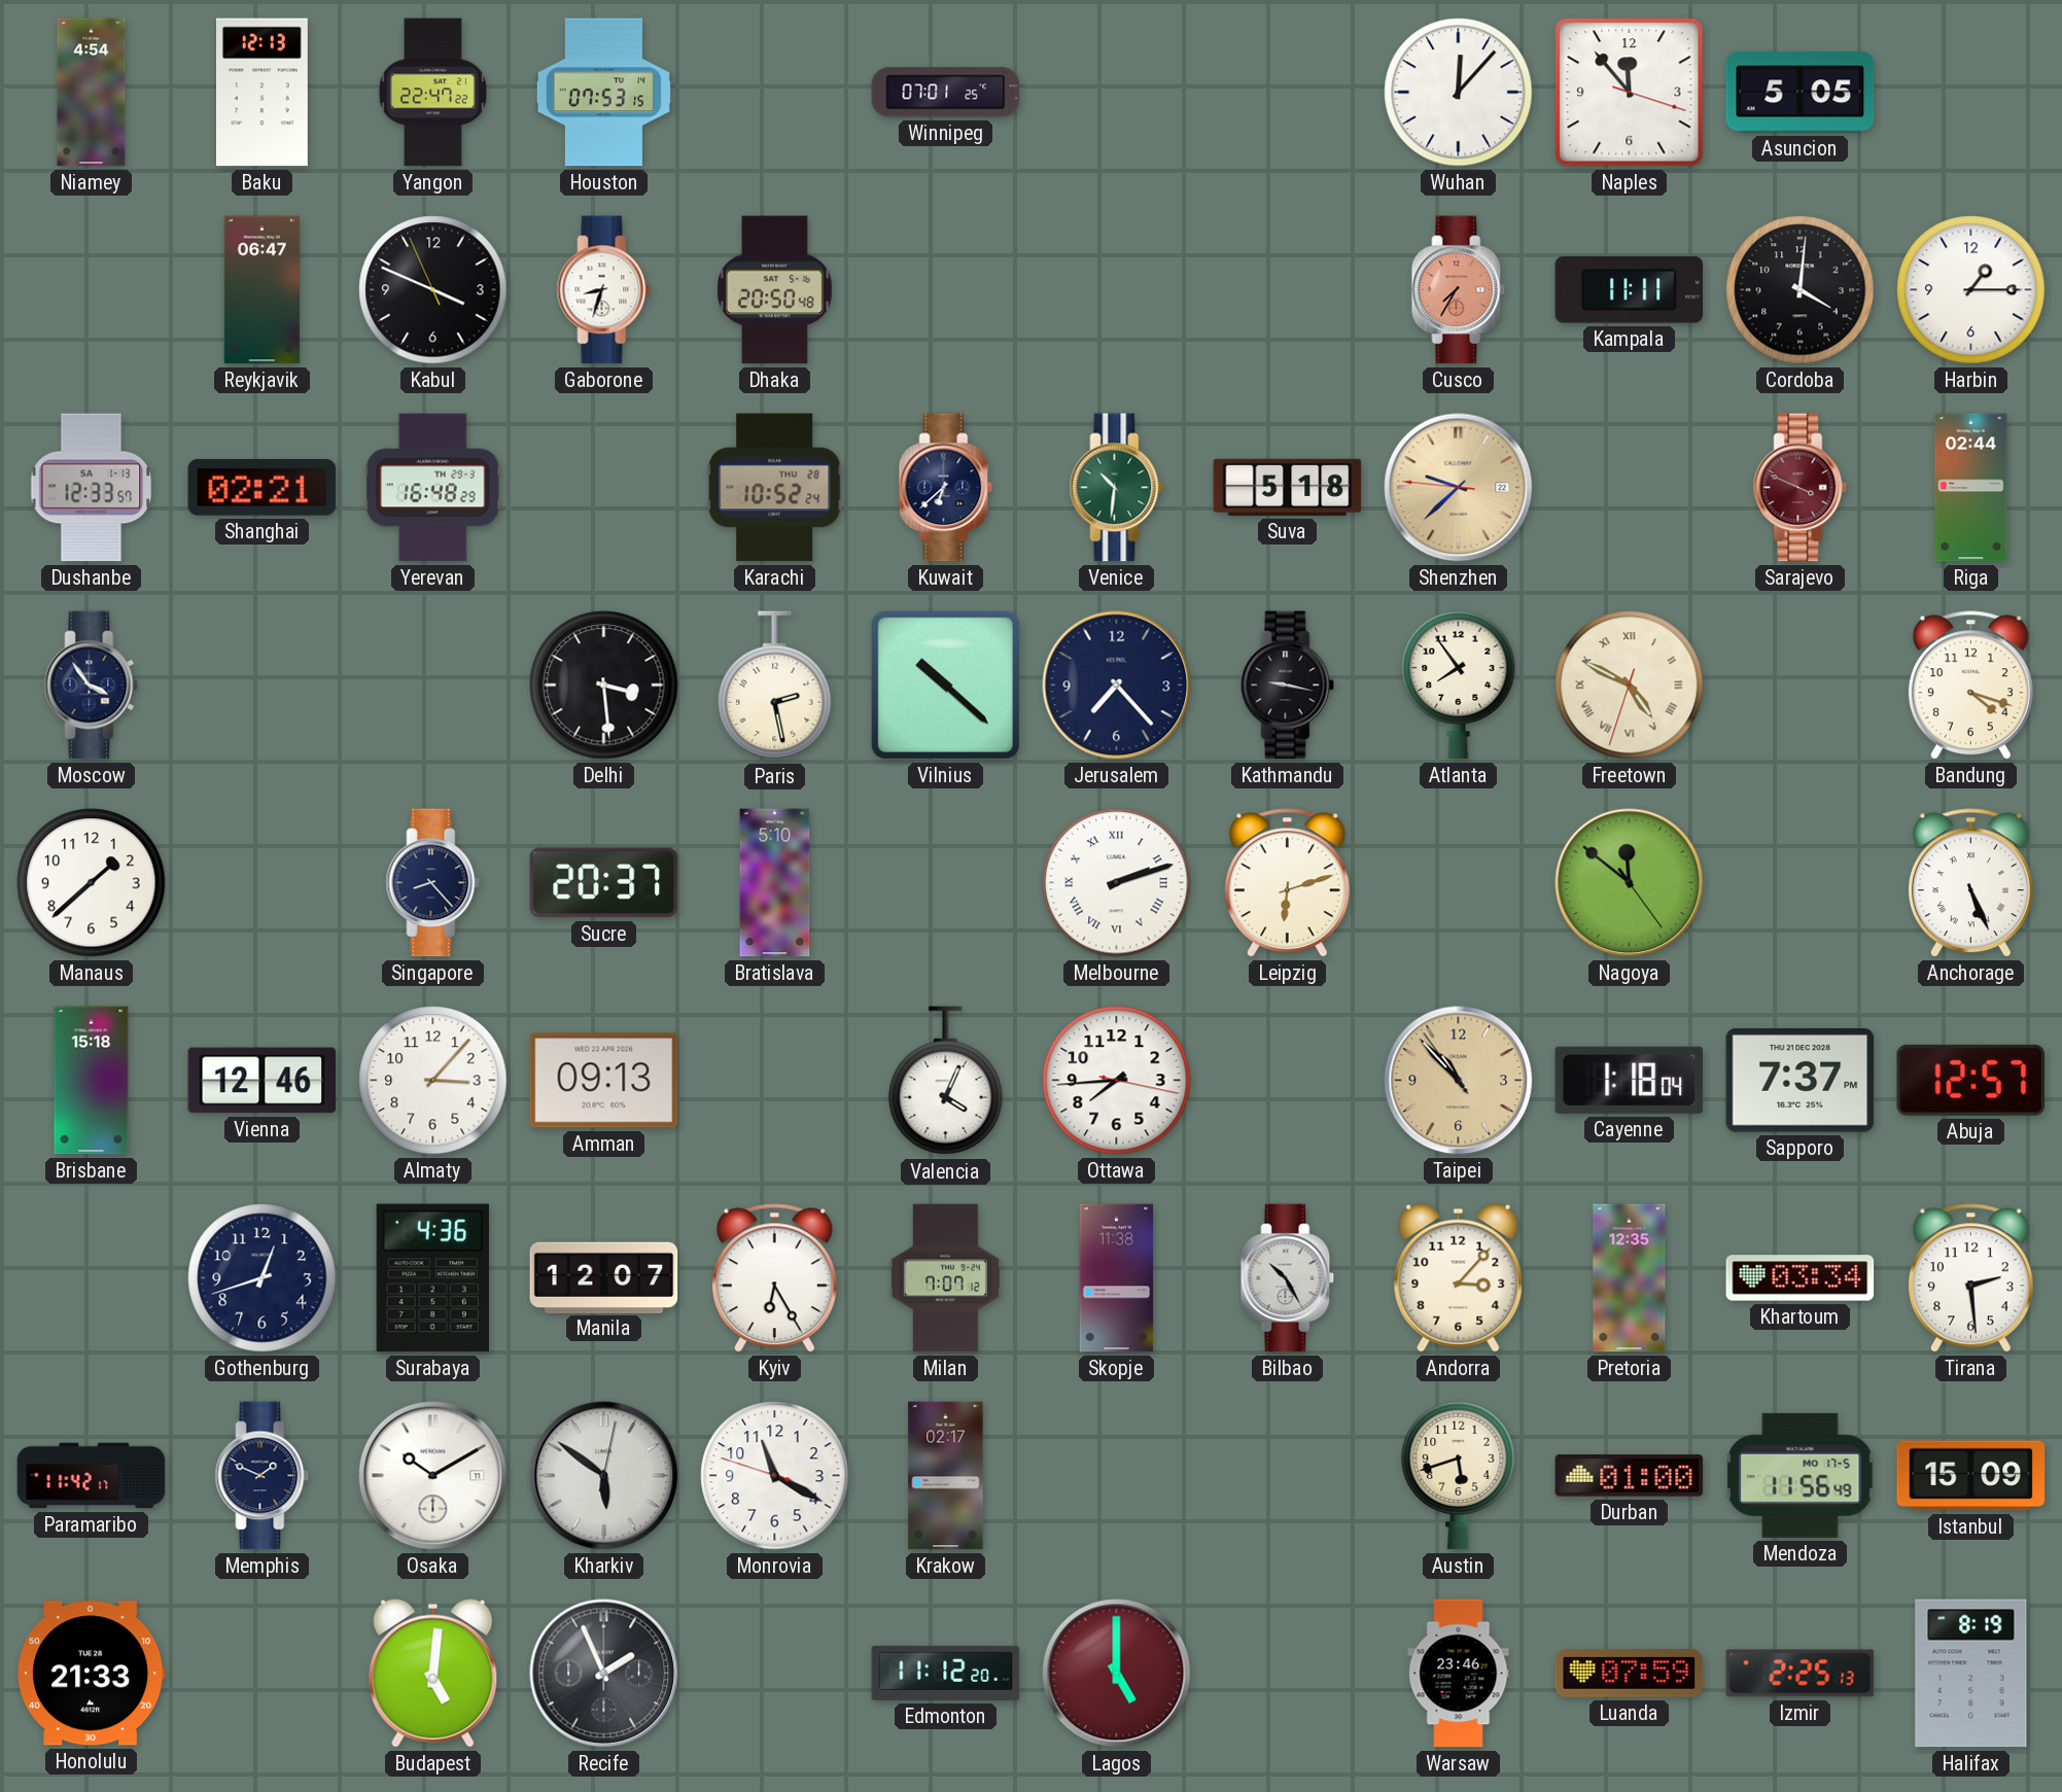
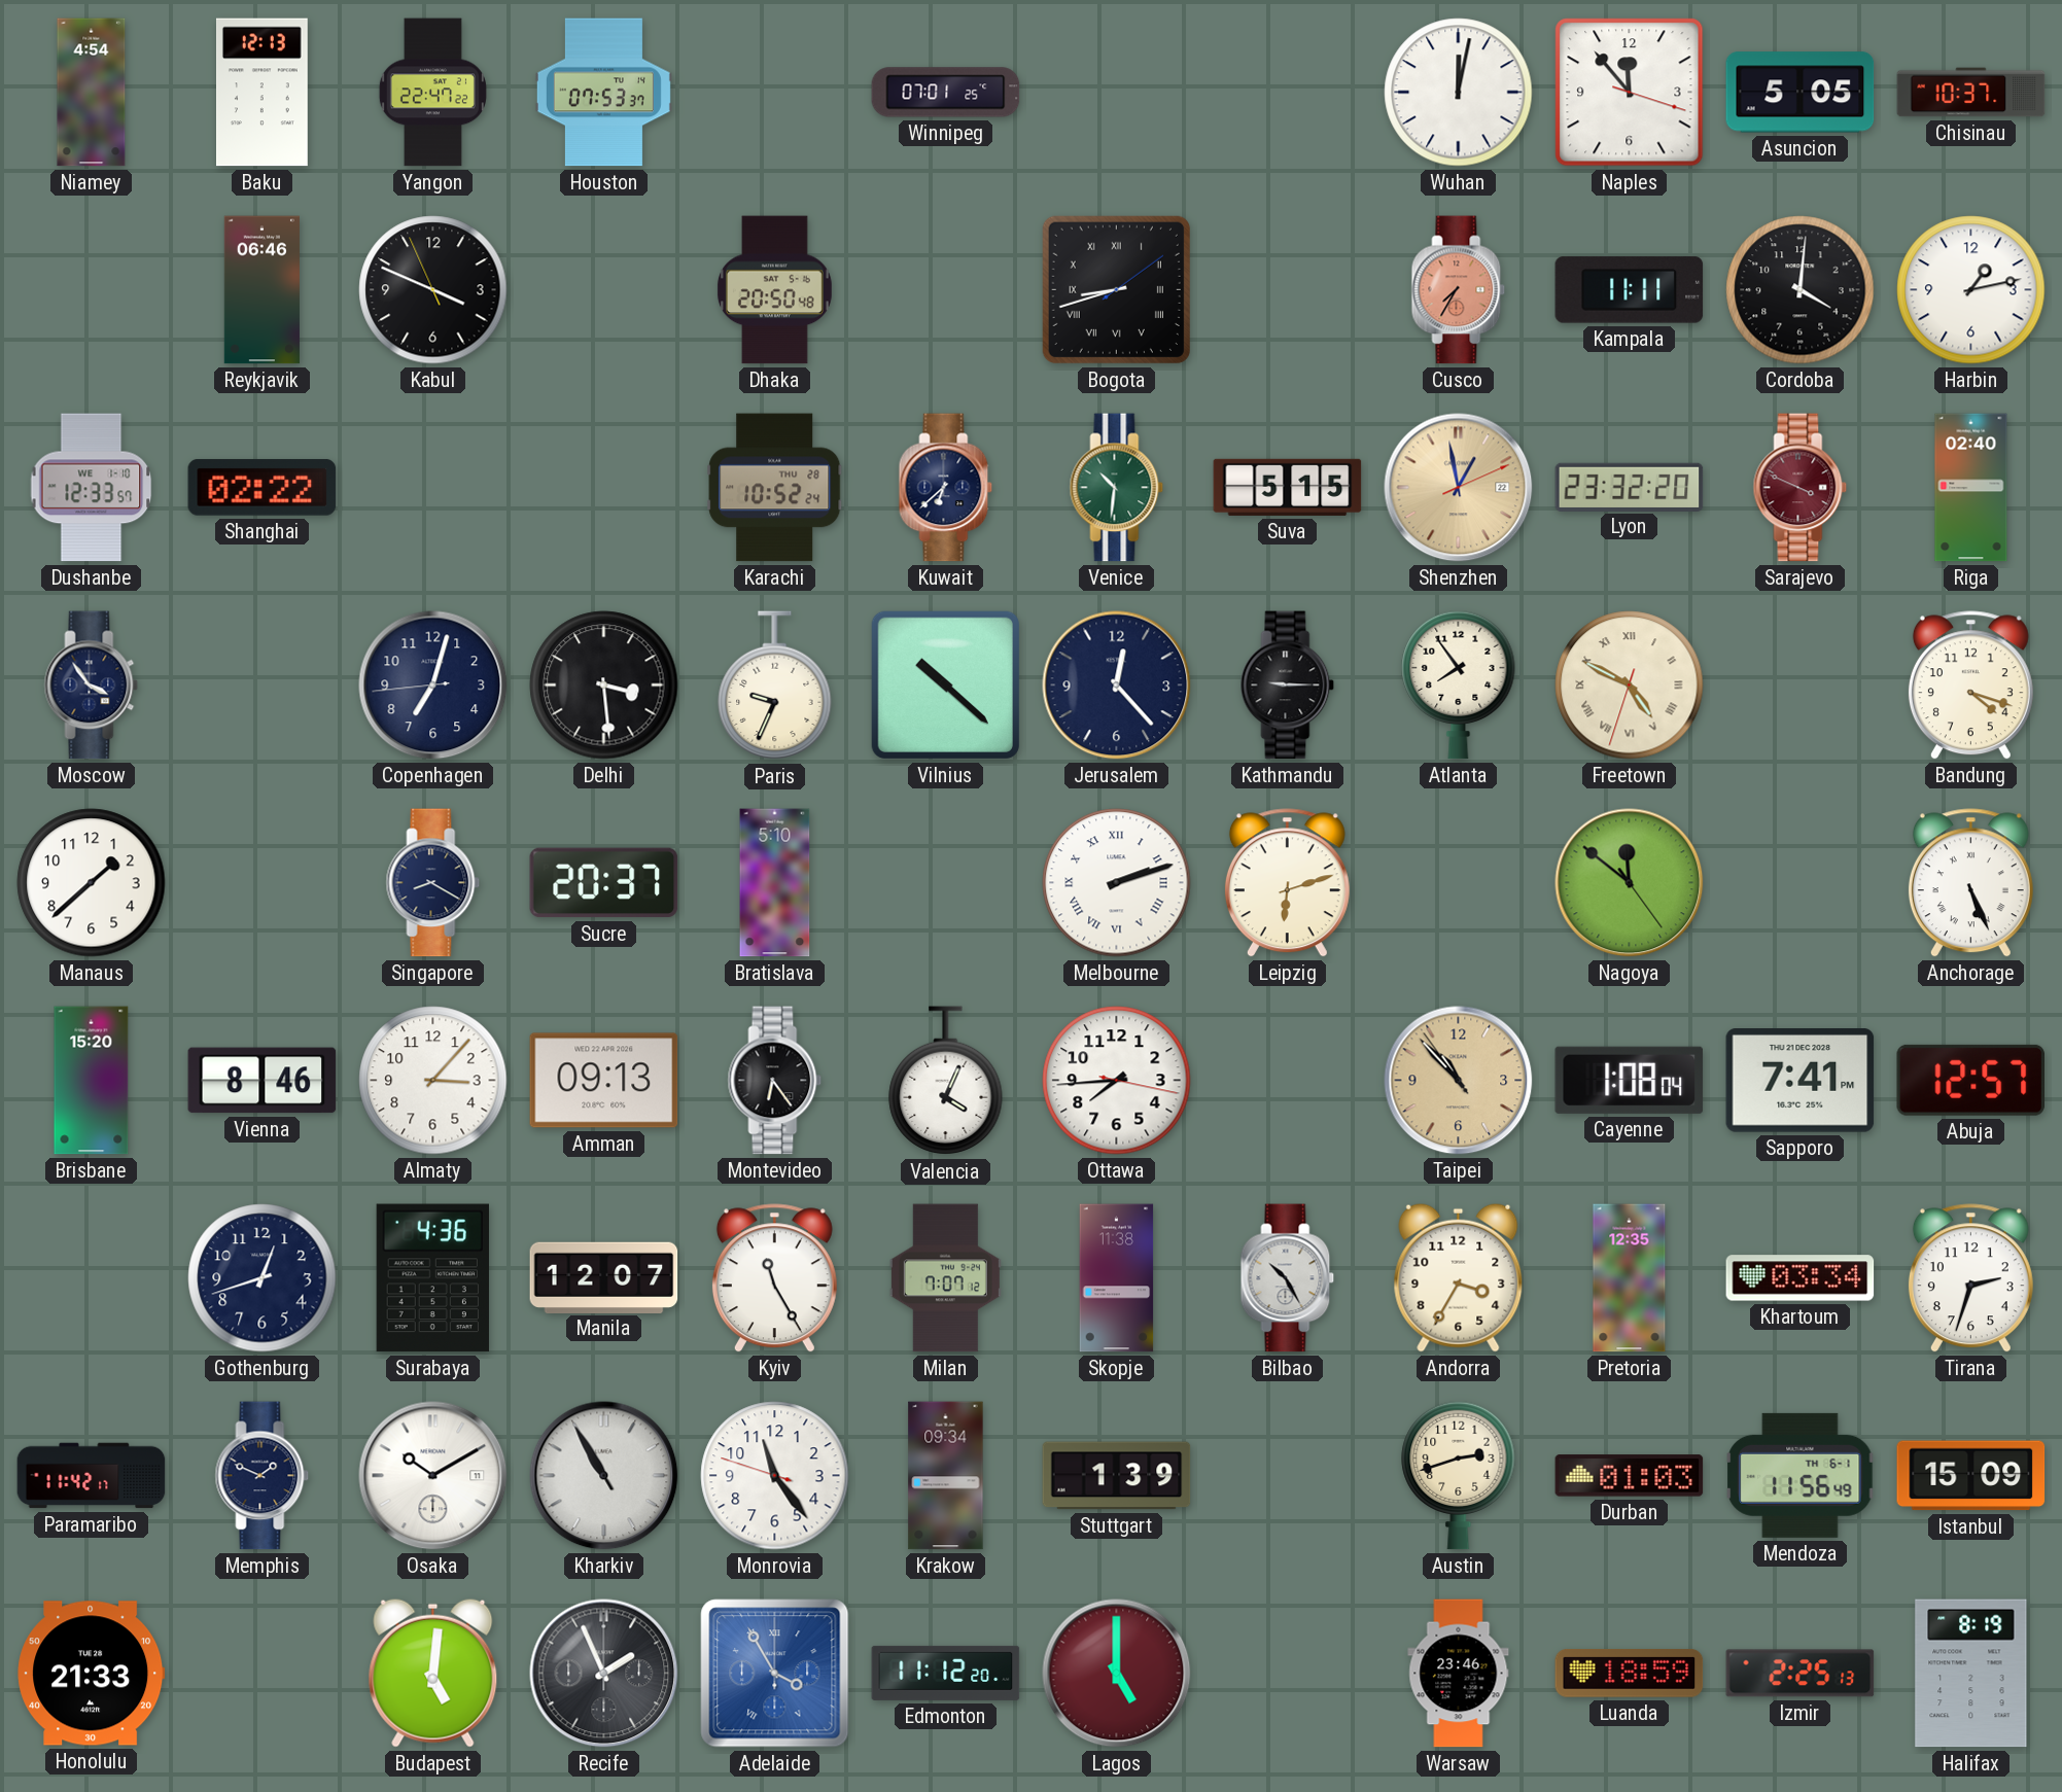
Houston: 07:53:15 -> 07:53:37
Wuhan: 12:07 -> 12:02
Chisinau: none -> 10:37
Reykjavik: 06:47 -> 06:46
Gaborone: 8:33 -> none
Bogota: none -> 8:42
Harbin: 1:15 -> 1:13
Dushanbe date: SA 1-13 -> WE 1-10
Shanghai: 02:21 -> 02:22
Yerevan: 16:48 -> none
Suva: 5:18 -> 5:15
Shenzhen: 9:37 -> 12:58
Lyon: none -> 23:32
Riga: 02:44 -> 02:40
Copenhagen: none -> 7:02
Paris: 2:28 -> 9:34
Jerusalem: 7:23 -> 12:23
Kathmandu: 9:17 -> 9:15
Singapore: 8:23 -> 8:20
Brisbane: 15:18 -> 15:20
Vienna: 12:46 -> 8:46
Montevideo: none -> 6:24
Cayenne: 1:18 -> 1:08
Sapporo: 7:37 -> 7:41
Kyiv: 6:25 -> 11:25
Andorra: 3:07 -> 3:35
Tirana: 2:29 -> 2:33
Kharkiv: 5:51 -> 10:54
Monrovia: 11:19 -> 11:23
Krakow: 02:17 -> 09:34
Stuttgart: none -> 1:39
Austin: 5:42 -> 2:42
Durban: 01:00 -> 01:03
Mendoza date: MO 17-5 -> TH 6-1
Adelaide: none -> 3:55
Luanda: 07:59 -> 18:59
